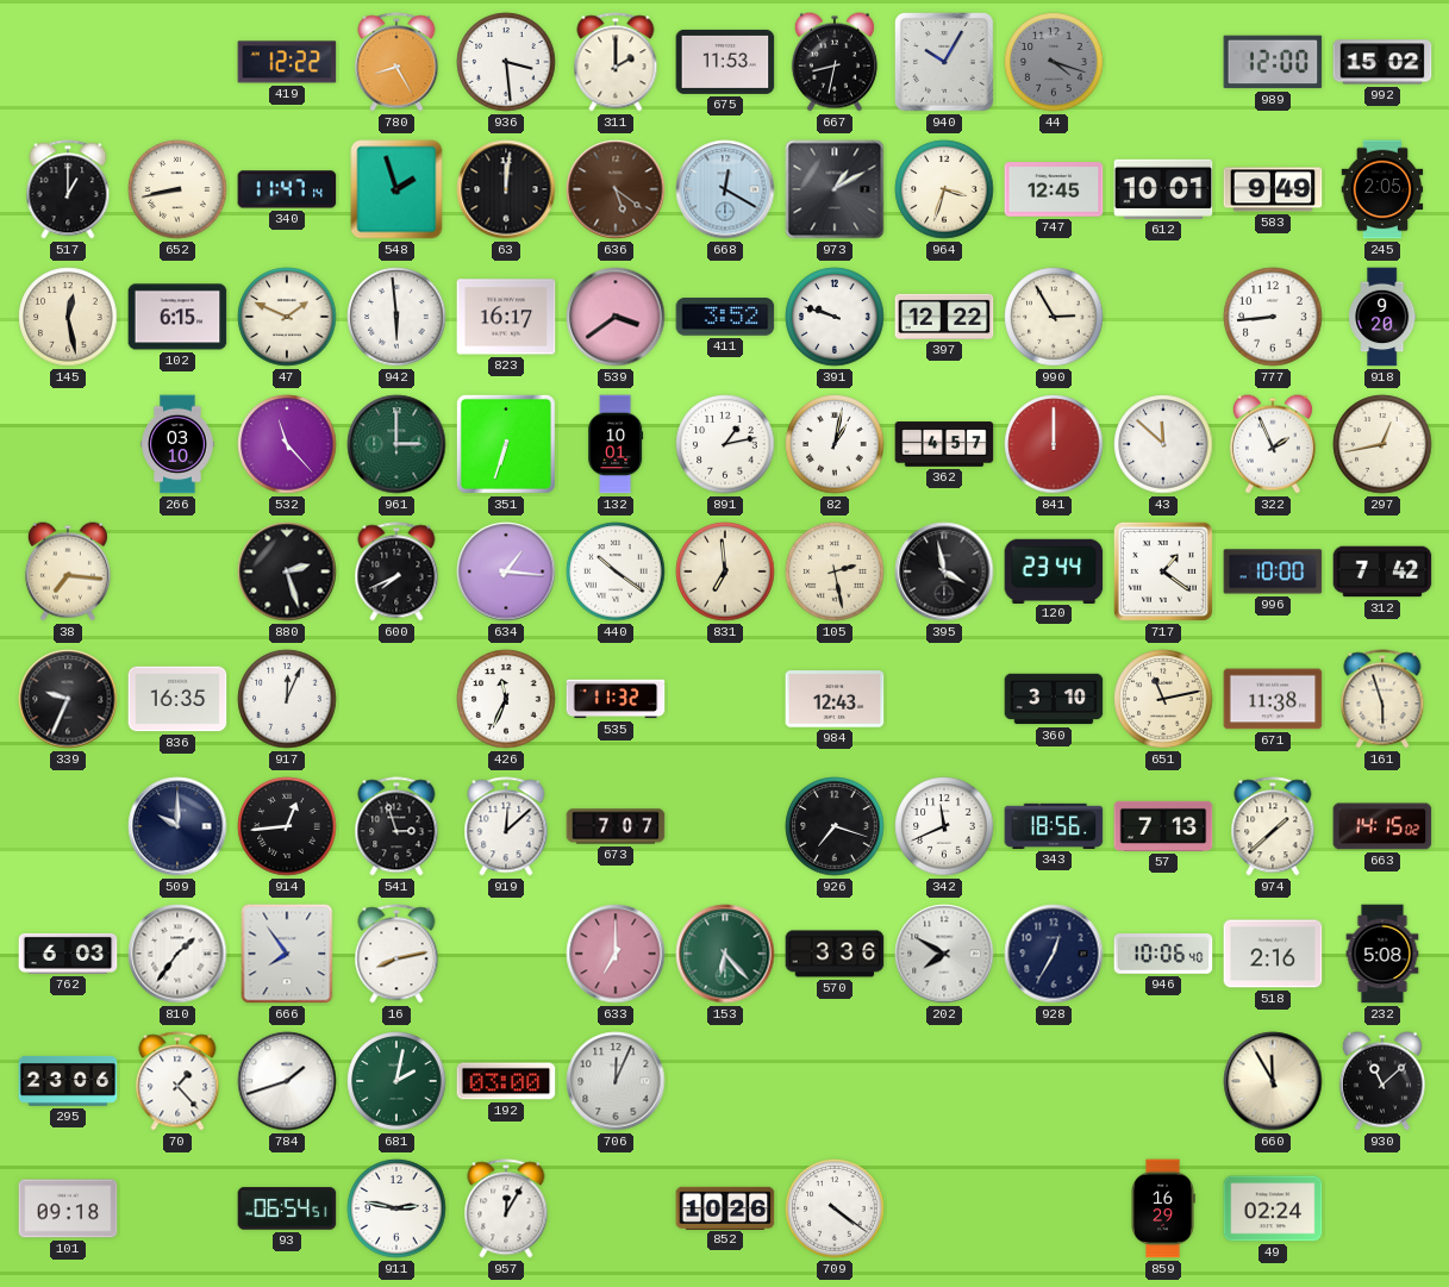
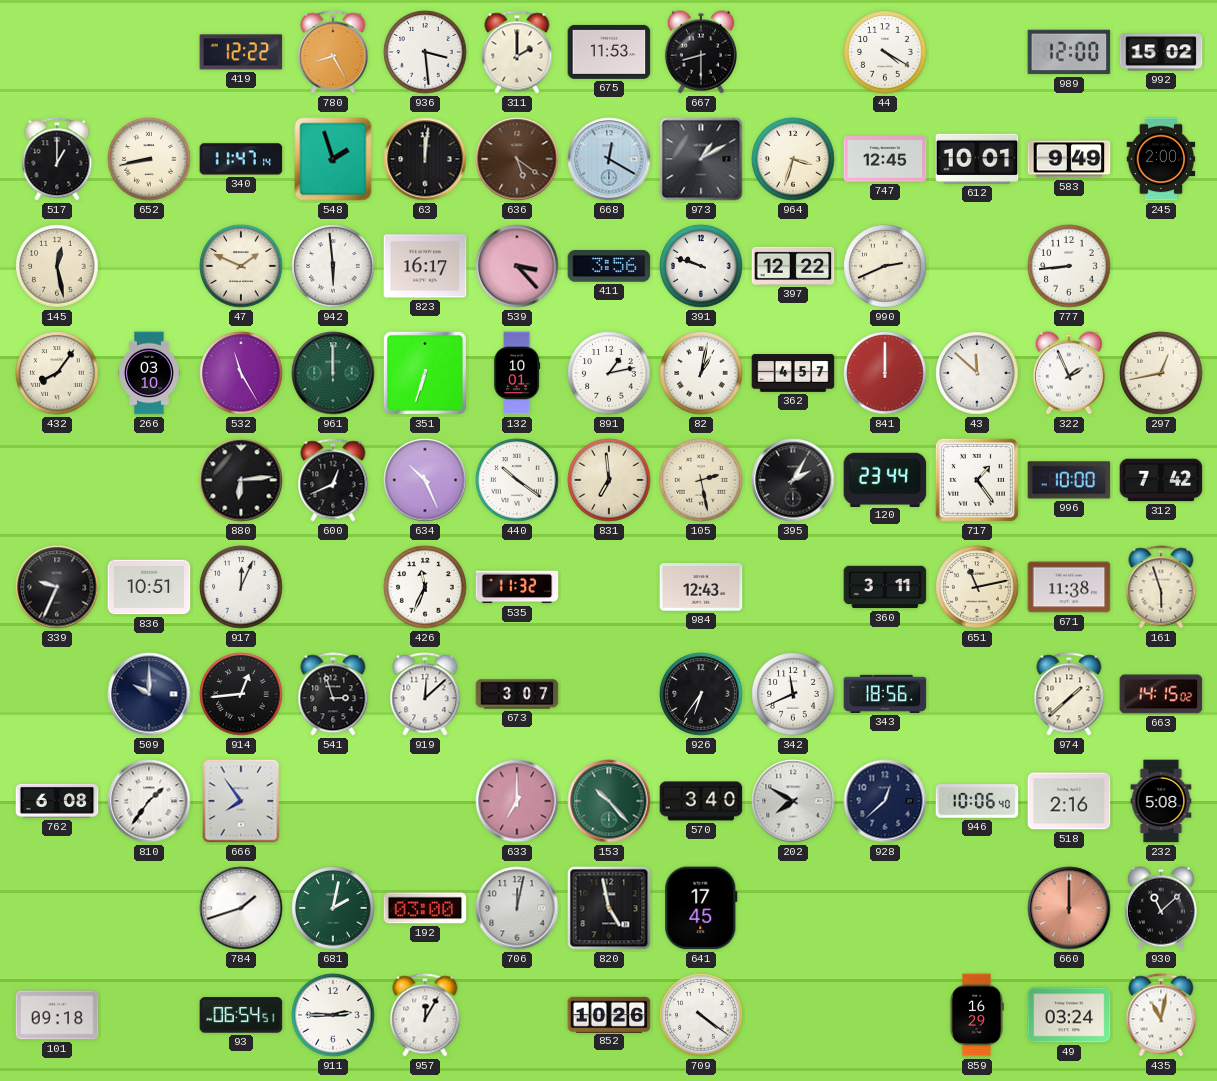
667: 8:32 -> 8:30
940: 10:05 -> none
44: 4:18 -> 4:20
44 dial: grey -> white
245: 2:05 -> 2:00
102: 6:15 -> none
539: 3:39 -> 3:23
411: 3:52 -> 3:56
990: 2:55 -> 2:41
918: 9:20 -> none
432: none -> 8:06
532: 11:23 -> 11:25
961: 3:00 -> 12:00
38: 7:16 -> none
880: 2:27 -> 6:14
600: 7:41 -> 12:41
634: 1:16 -> 10:26
395: 3:58 -> 2:05
717: 1:21 -> 1:24
836: 16:35 -> 10:51
360: 3:10 -> 3:11
673: 7:07 -> 3:07
926: 7:18 -> 6:36
57: 7:13 -> none
762: 6:03 -> 6:08
16: 8:13 -> none
153: 6:23 -> 10:23
570: 3:36 -> 3:40
928: 12:35 -> 12:38
295: 23:06 -> none
70: 1:23 -> none
706: 12:04 -> 12:02
820: none -> 4:58
641: none -> 17:45
660: 11:55 -> 12:00
660 dial: cream -> salmon
911: 2:47 -> 2:45
49: 02:24 -> 03:24
435: none -> 11:02
